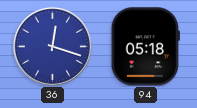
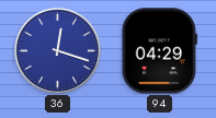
94: 05:18 -> 04:29
